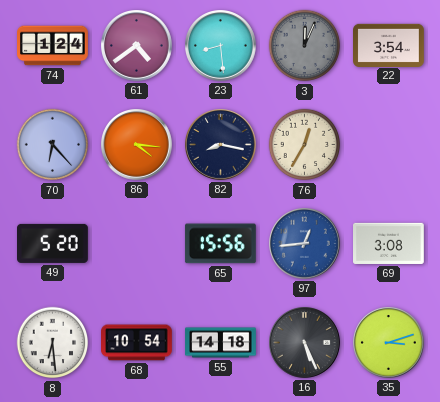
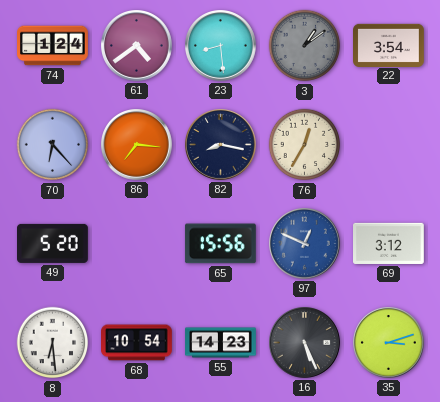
3: 12:04 -> 1:09
86: 4:16 -> 7:16
97: 12:44 -> 12:49
69: 3:08 -> 3:12
55: 14:18 -> 14:23
